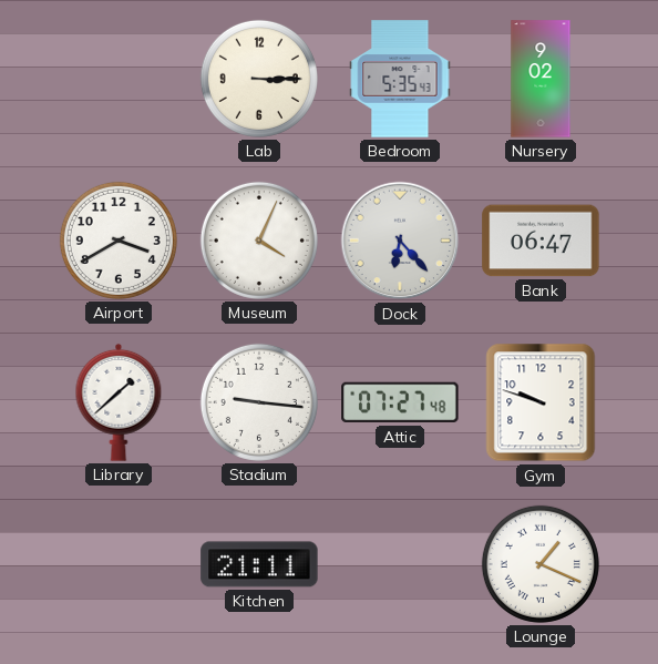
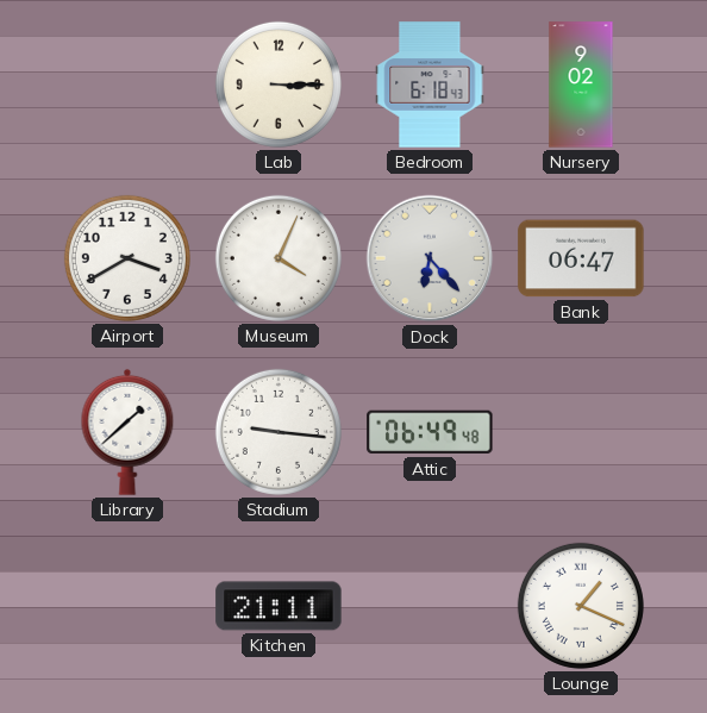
Bedroom: 5:35 -> 6:18
Attic: 07:27 -> 06:49
Gym: 9:48 -> none
